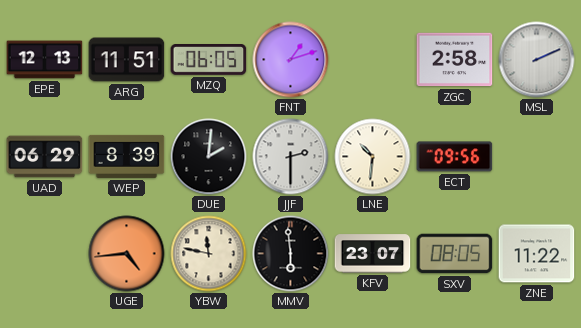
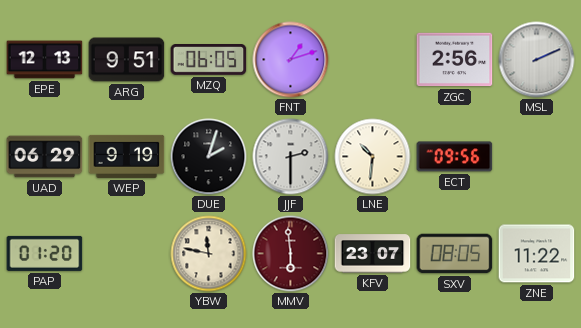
ARG: 11:51 -> 9:51
ZGC: 2:58 -> 2:56
WEP: 8:39 -> 9:19
DUE: 2:01 -> 2:03
PAP: none -> 01:20
UGE: 4:44 -> none
MMV dial: black -> burgundy
